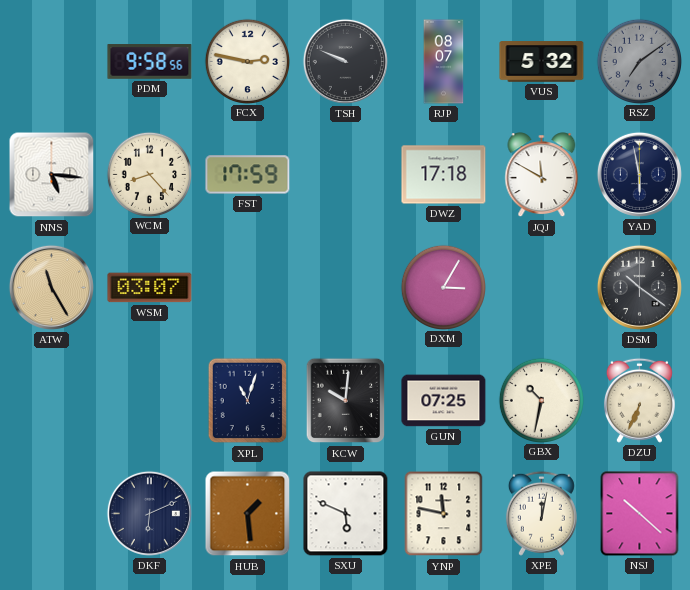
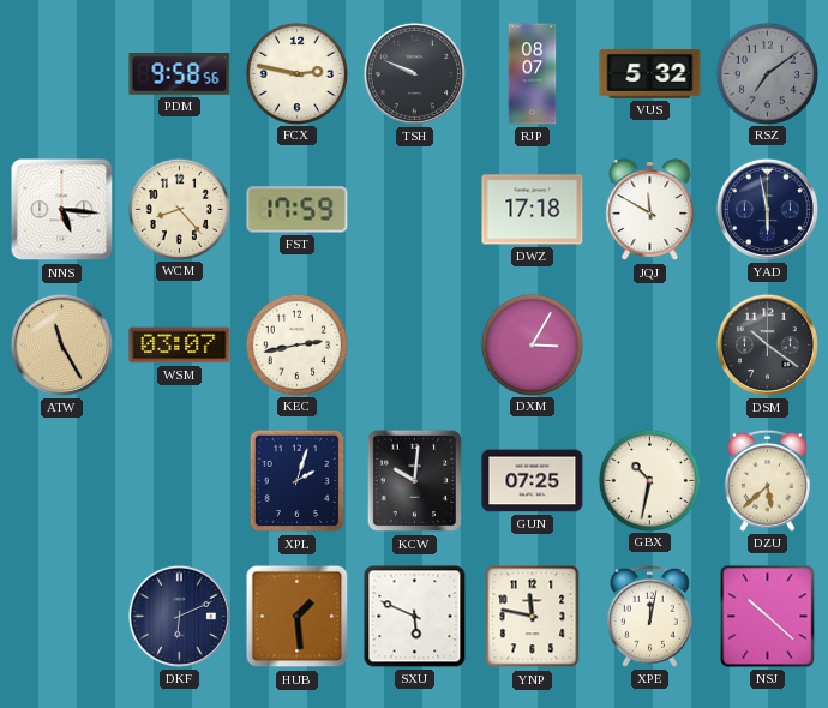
KEC: none -> 2:43
XPL: 11:03 -> 2:03
DZU: 6:34 -> 5:38
